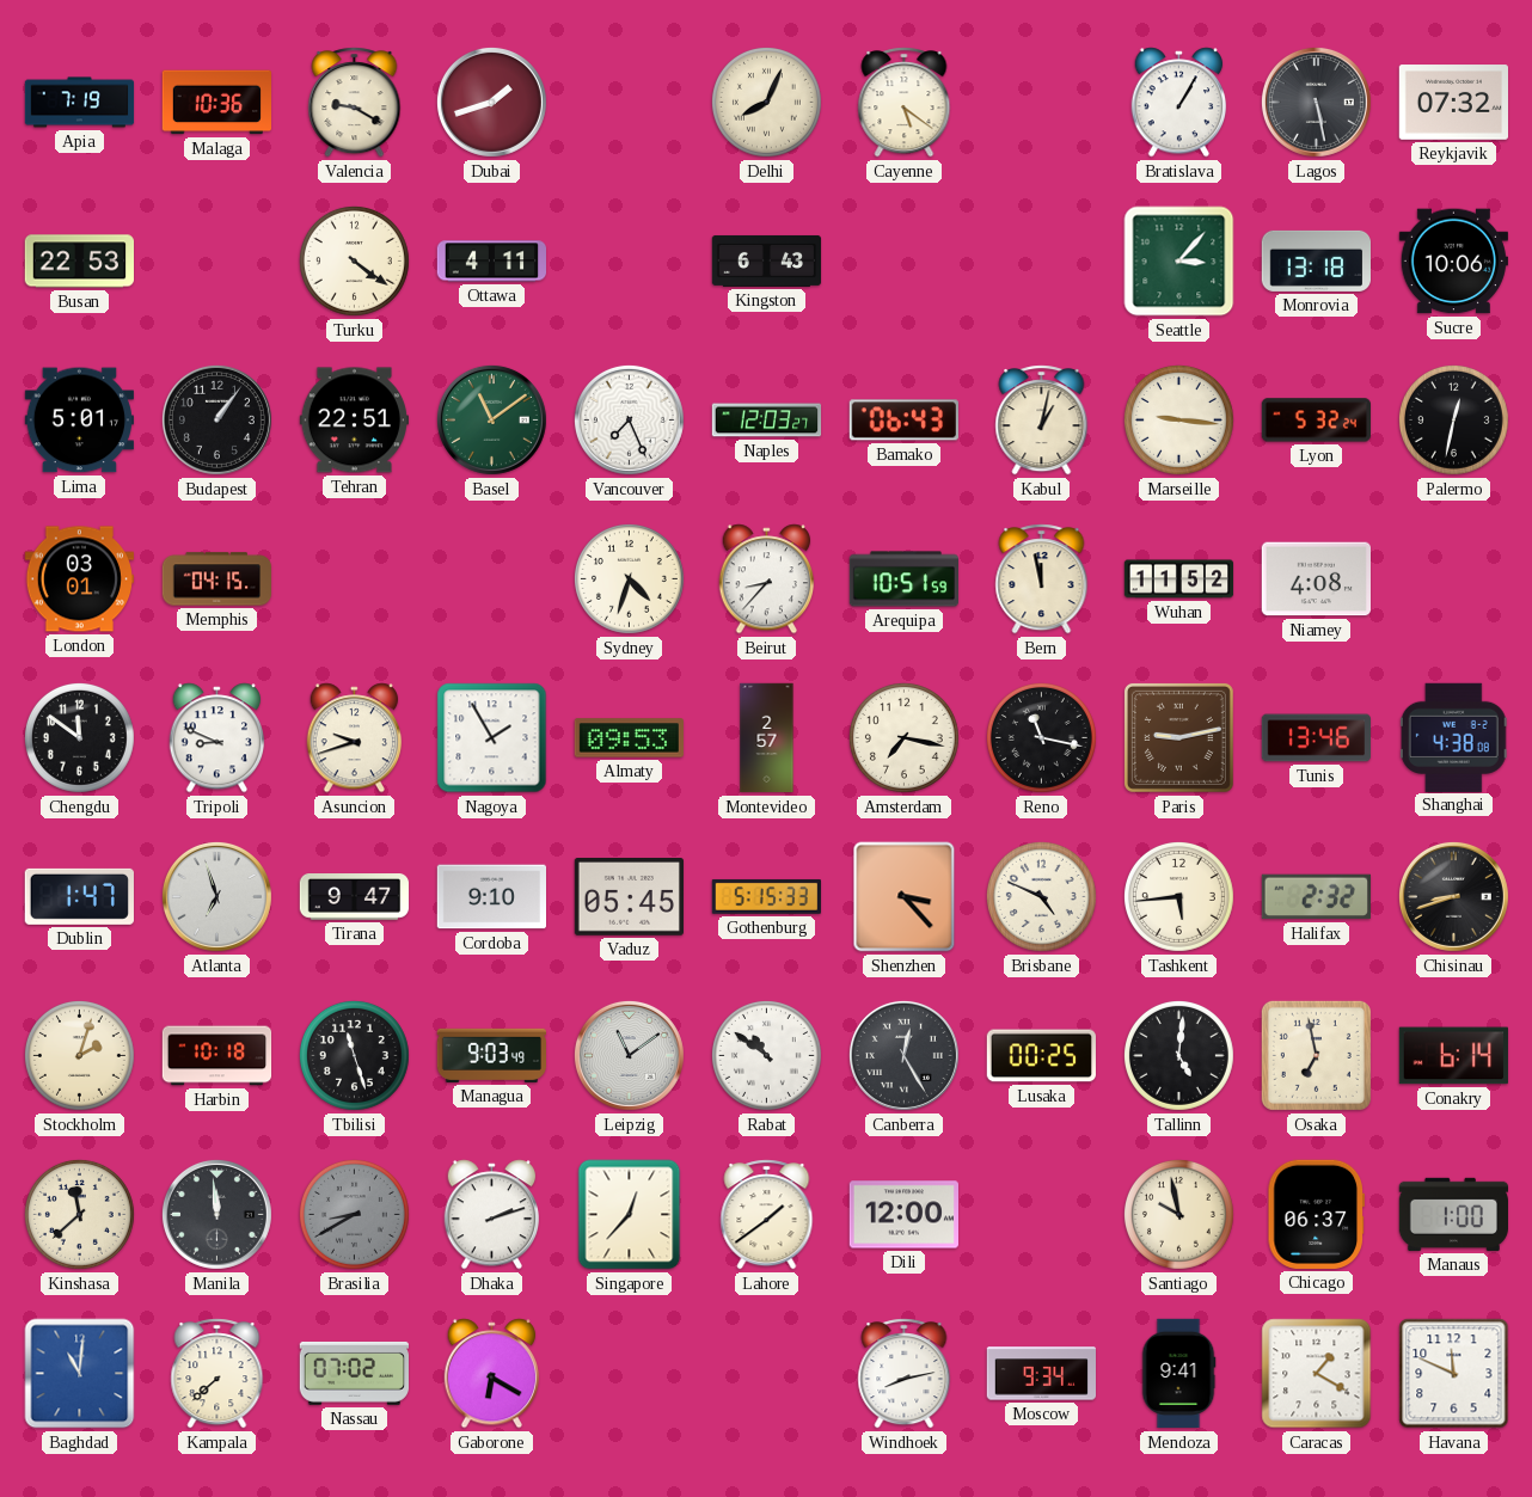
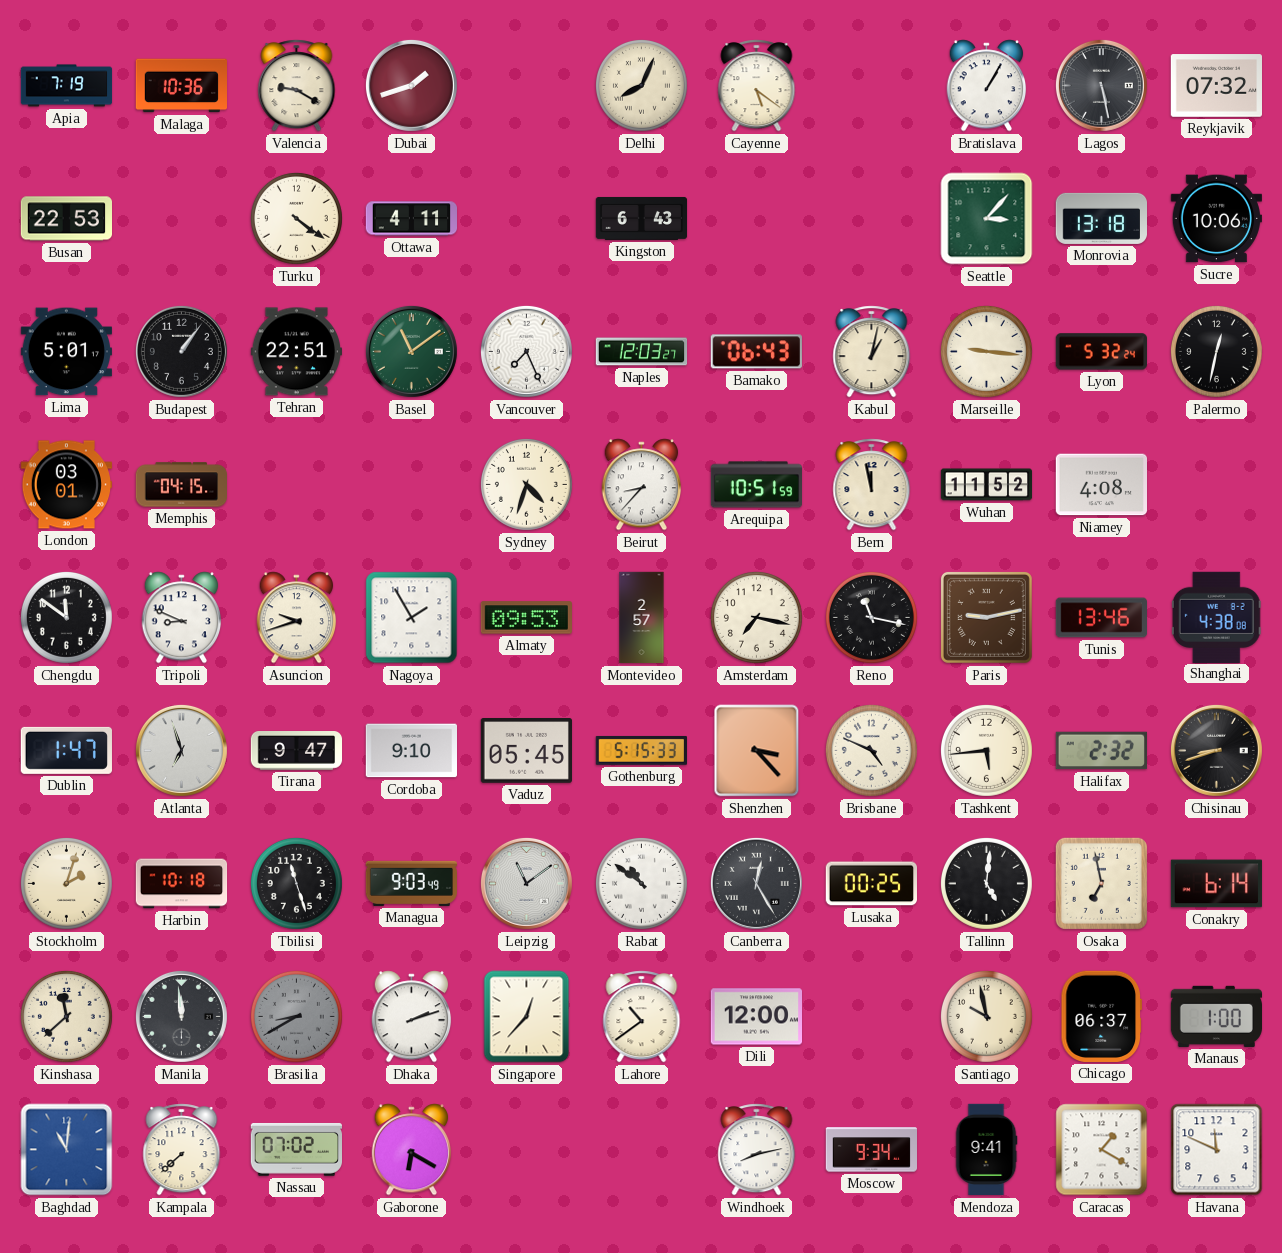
Lahore: 1:39 -> 10:39
